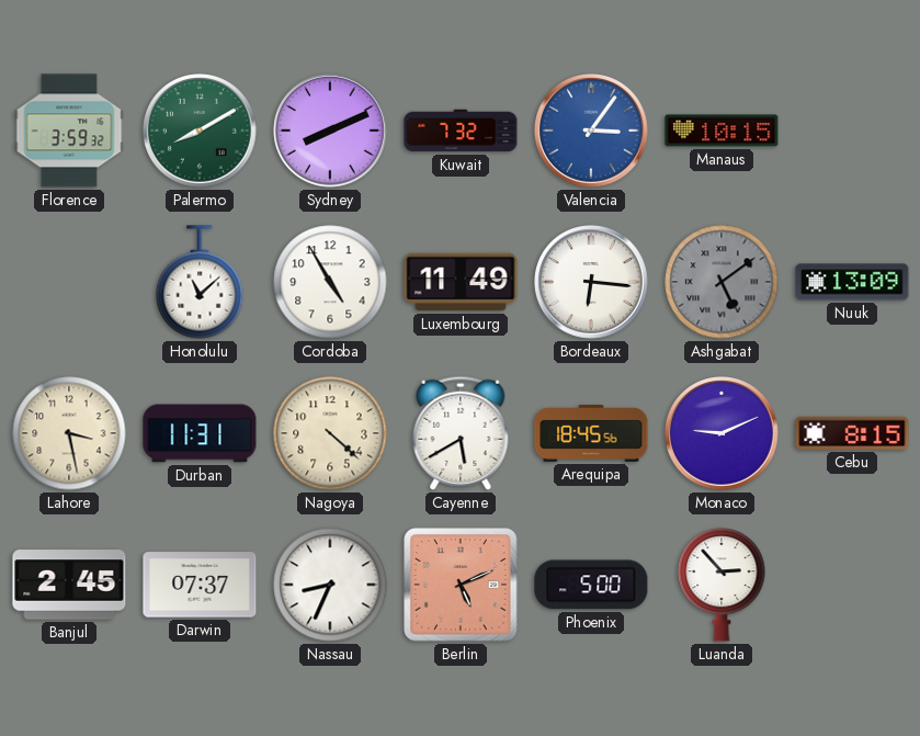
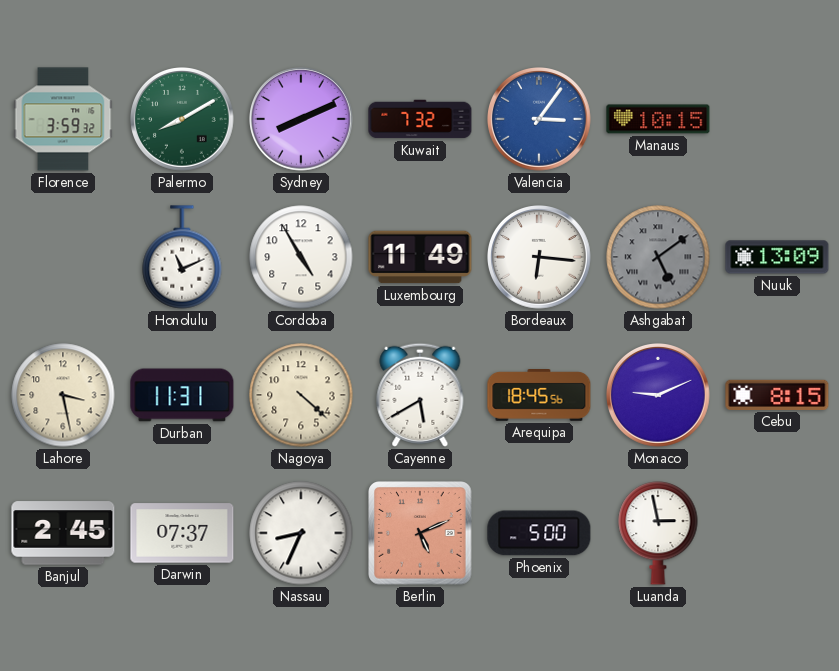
Honolulu: 11:08 -> 11:11
Luanda: 2:53 -> 2:58
